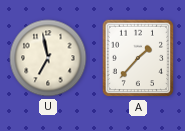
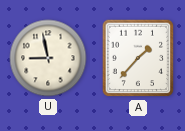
U: 6:58 -> 8:58
